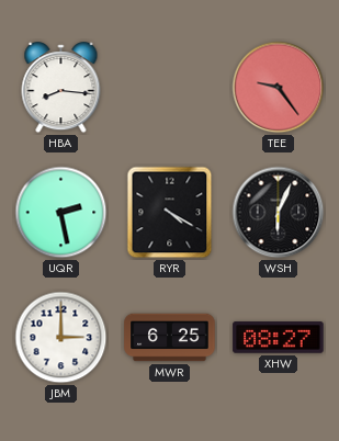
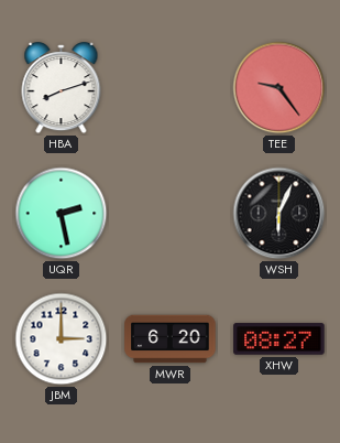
HBA: 8:16 -> 8:12
RYR: 4:20 -> none
MWR: 6:25 -> 6:20
